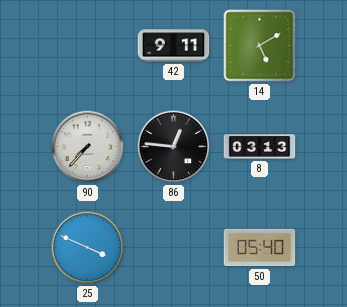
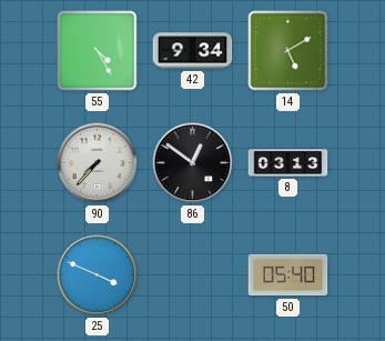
55: none -> 4:25
42: 9:11 -> 9:34
86: 12:46 -> 12:51
